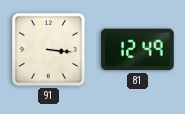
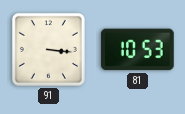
81: 12:49 -> 10:53
